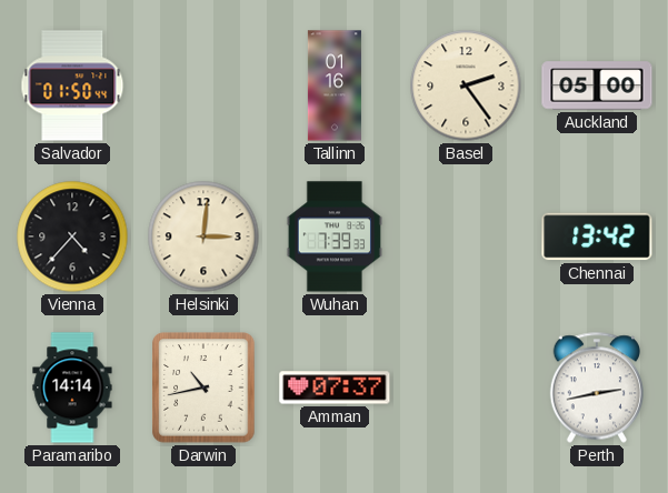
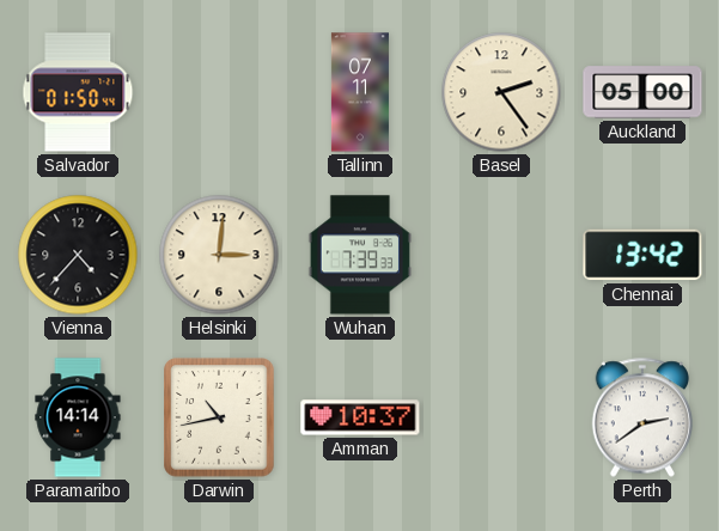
Tallinn: 01:16 -> 07:11
Amman: 07:37 -> 10:37
Perth: 2:43 -> 2:39
